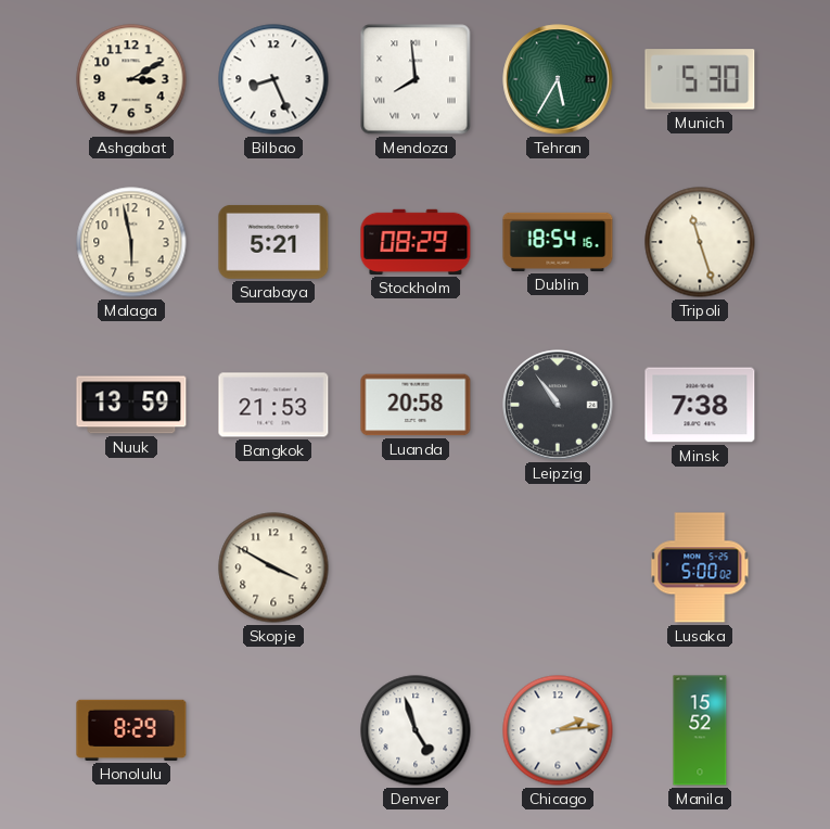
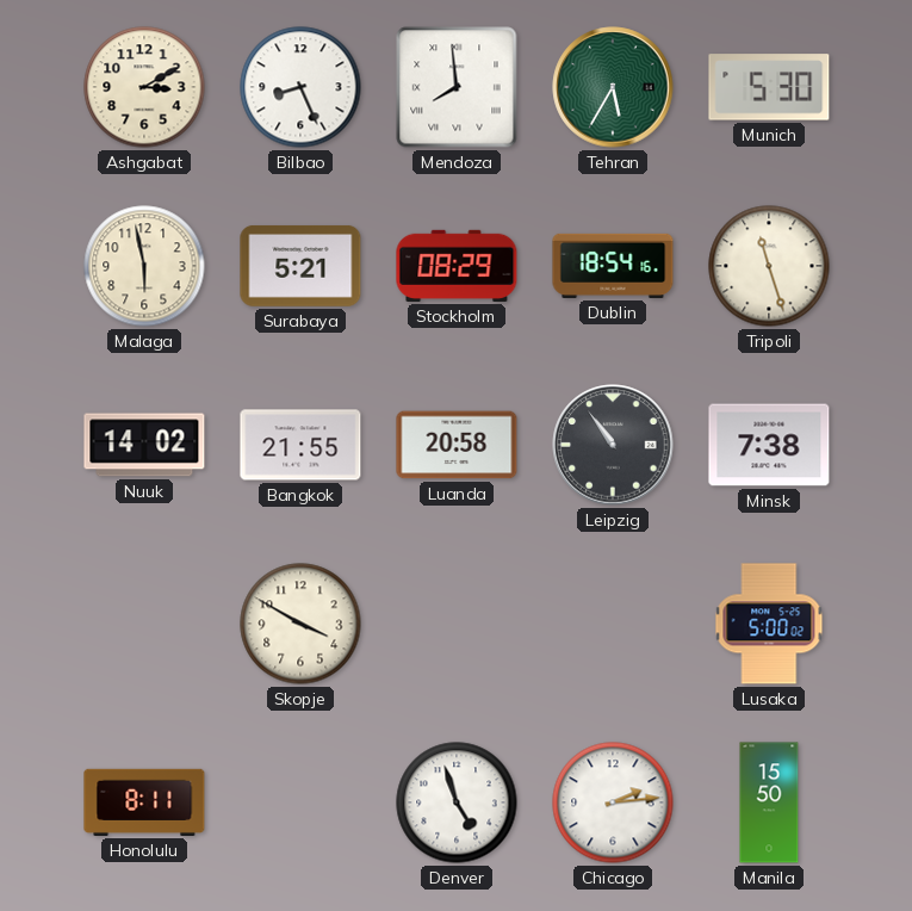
Nuuk: 13:59 -> 14:02
Bangkok: 21:53 -> 21:55
Honolulu: 8:29 -> 8:11
Manila: 15:52 -> 15:50
